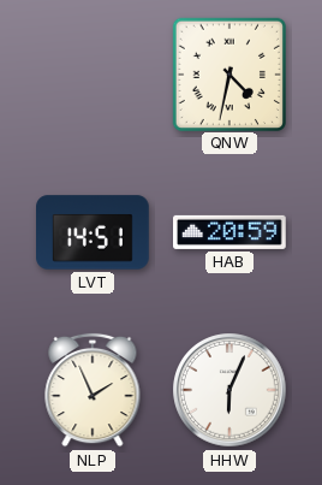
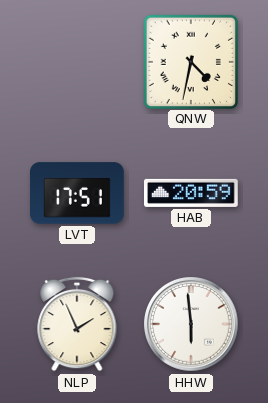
LVT: 14:51 -> 17:51
HHW: 6:04 -> 5:59
